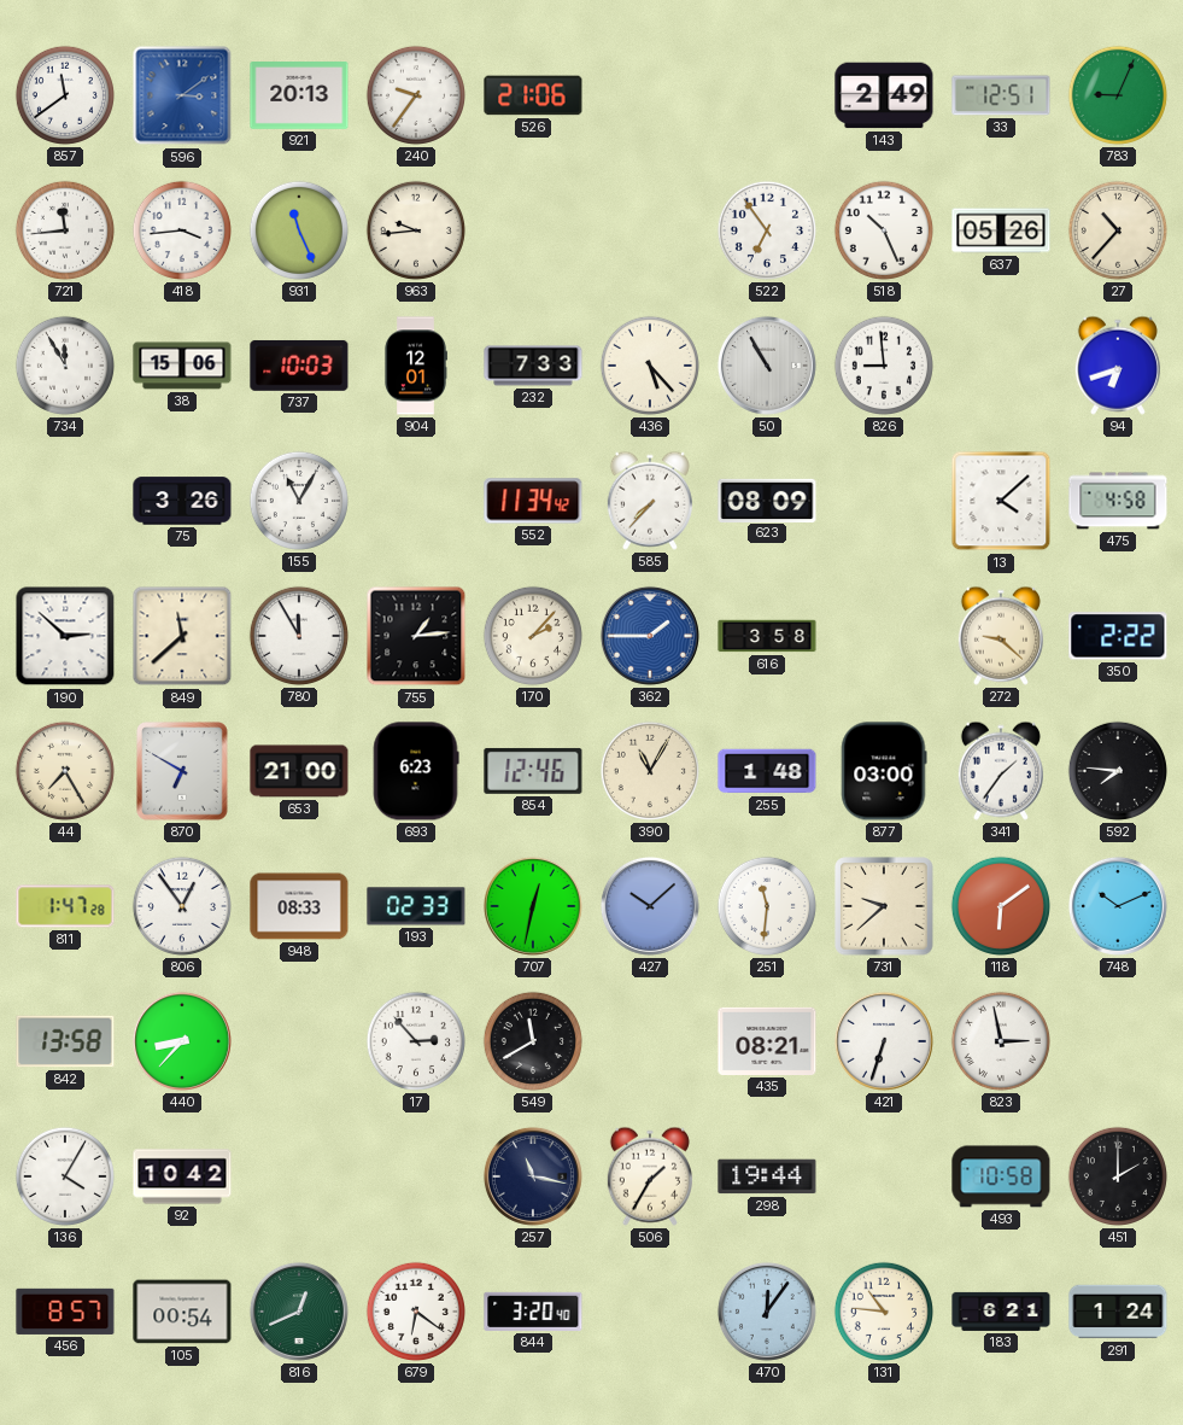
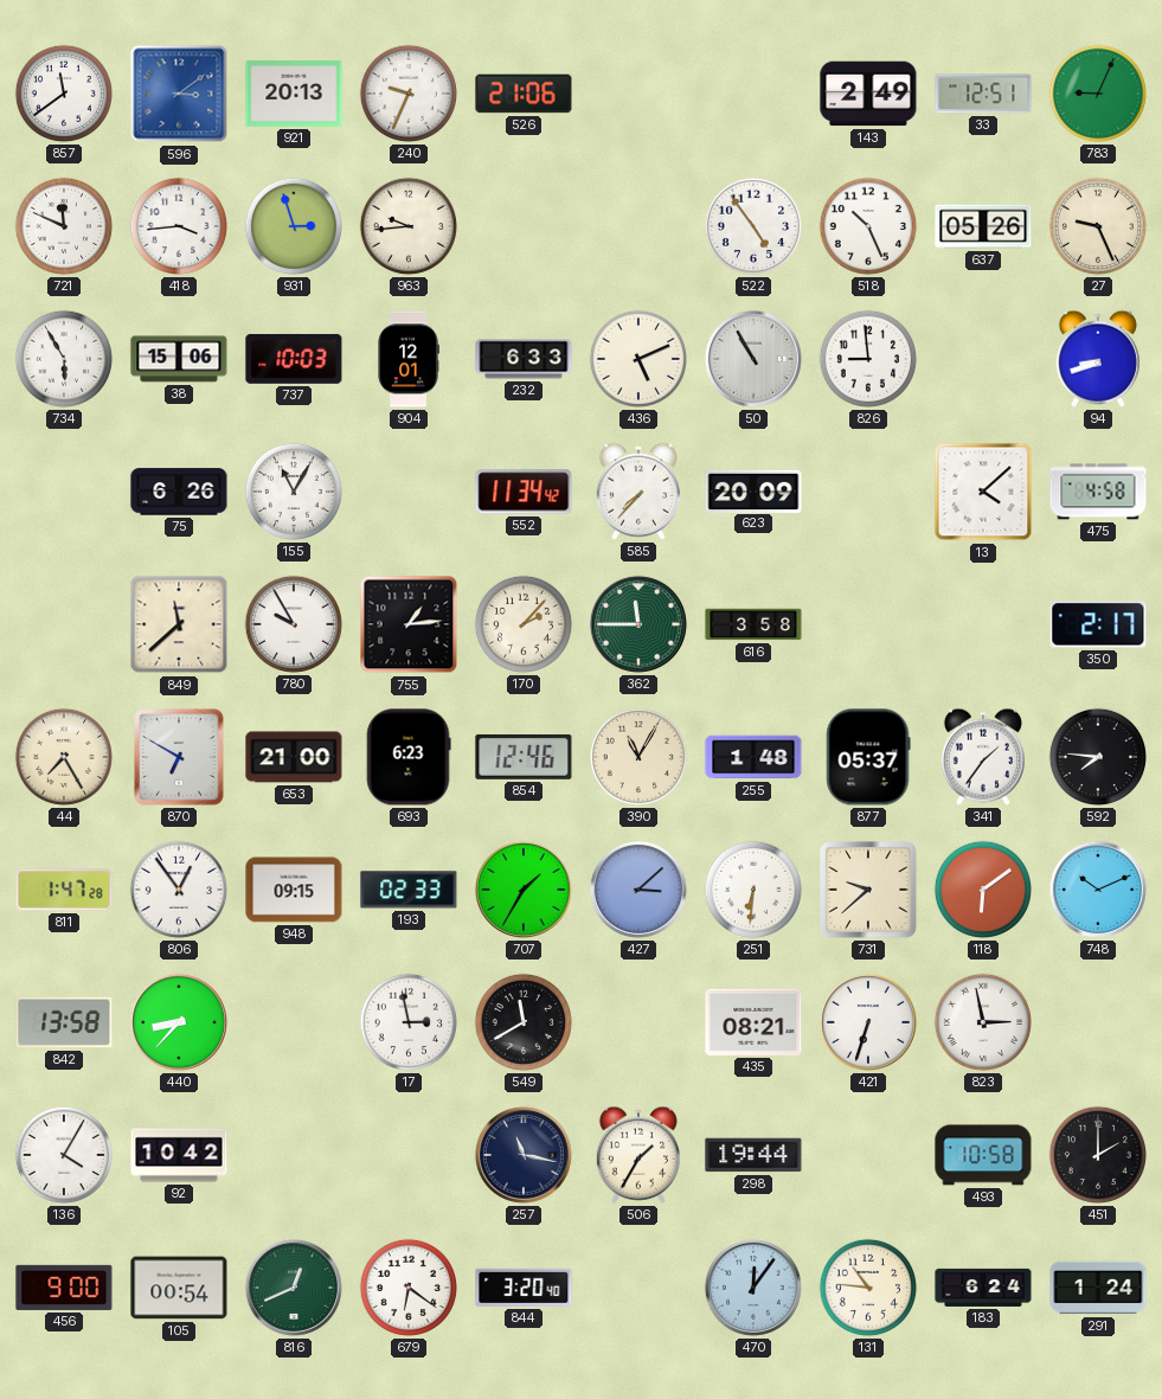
240: 9:36 -> 9:34
721: 11:44 -> 11:49
931: 11:26 -> 2:57
522: 6:54 -> 4:54
27: 10:37 -> 9:26
734: 11:55 -> 5:55
232: 7:33 -> 6:33
436: 5:23 -> 5:11
94: 6:42 -> 8:42
75: 3:26 -> 6:26
623: 08:09 -> 20:09
190: 2:52 -> none
780: 11:55 -> 9:55
362: 1:45 -> 11:45
362 dial: blue -> green
272: 9:22 -> none
350: 2:22 -> 2:17
877: 03:00 -> 05:37
948: 08:33 -> 09:15
707: 12:32 -> 1:35
427: 10:08 -> 3:08
251: 11:31 -> 6:31
17: 2:53 -> 2:58
456: 8:57 -> 9:00
183: 6:21 -> 6:24
